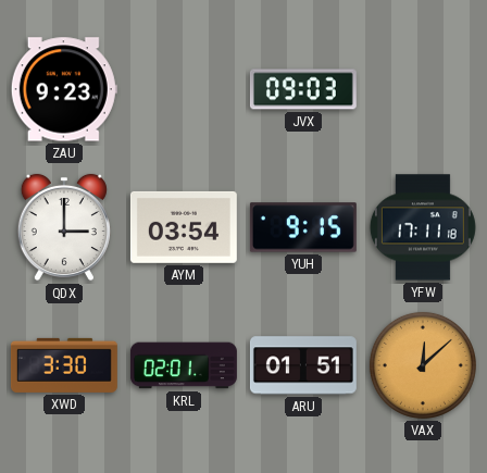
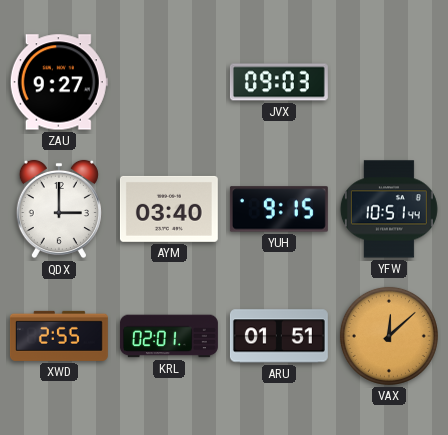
ZAU: 9:23 -> 9:27
AYM: 03:54 -> 03:40
YFW: 17:11 -> 10:51
XWD: 3:30 -> 2:55
